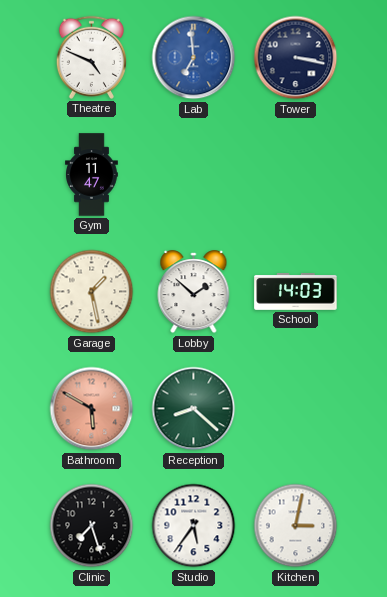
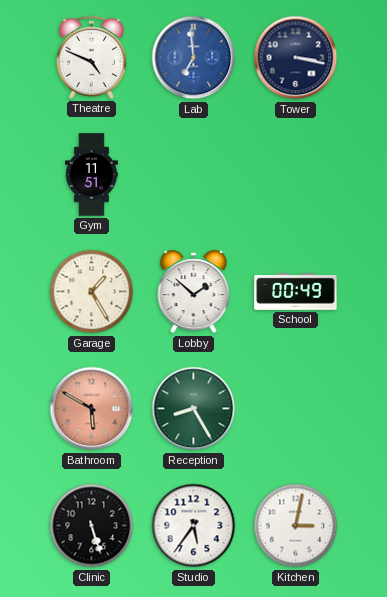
Gym: 11:47 -> 11:51
Garage: 1:28 -> 1:25
School: 14:03 -> 00:49
Reception: 8:22 -> 8:25
Clinic: 7:27 -> 5:27
